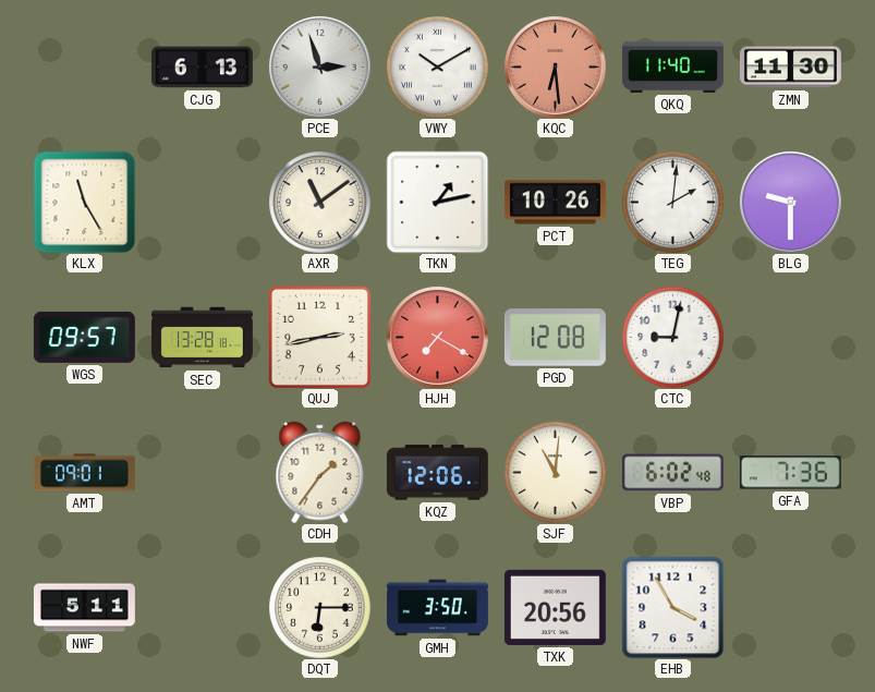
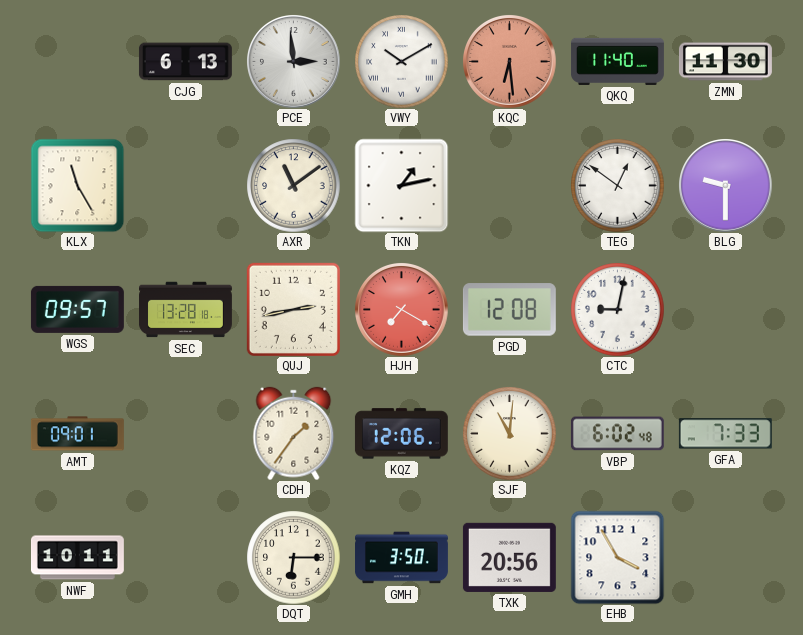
PCE: 2:57 -> 2:59
PCT: 10:26 -> none
TEG: 2:01 -> 12:51
GFA: 7:36 -> 7:33
NWF: 5:11 -> 10:11
